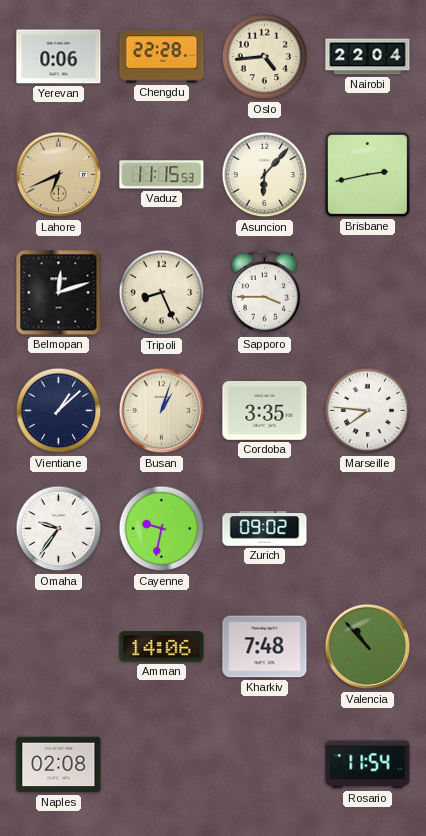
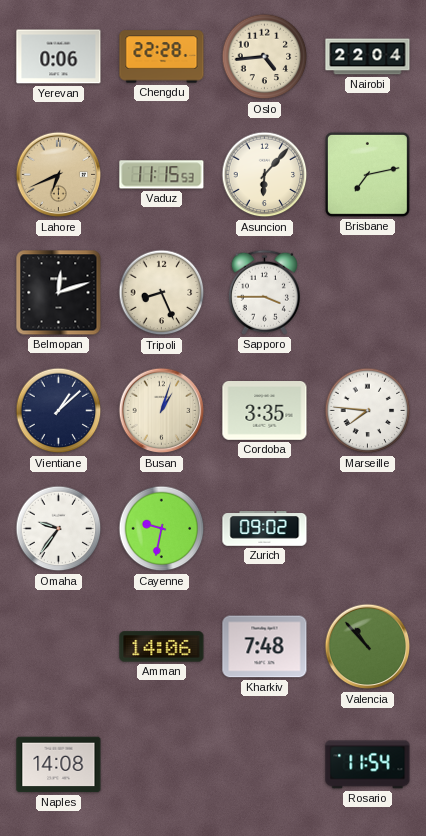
Brisbane: 2:43 -> 7:13
Naples: 02:08 -> 14:08
